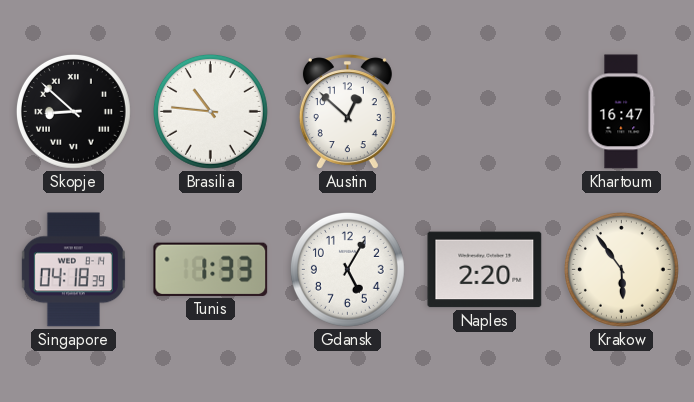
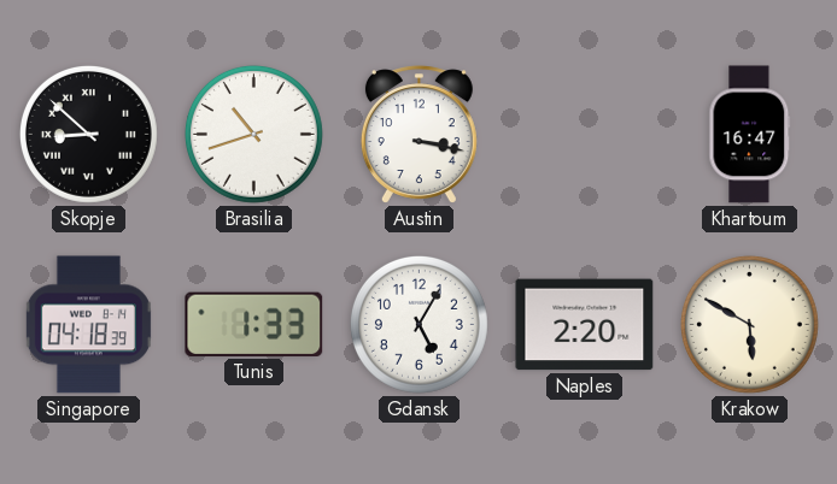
Brasilia: 10:46 -> 10:42
Austin: 12:52 -> 3:17
Krakow: 5:54 -> 5:50
